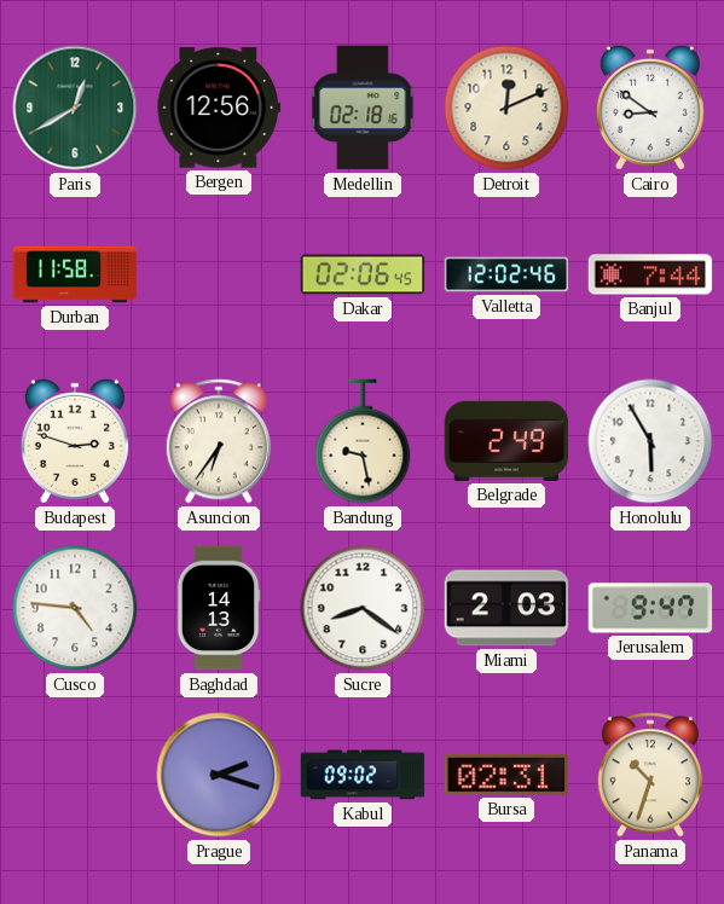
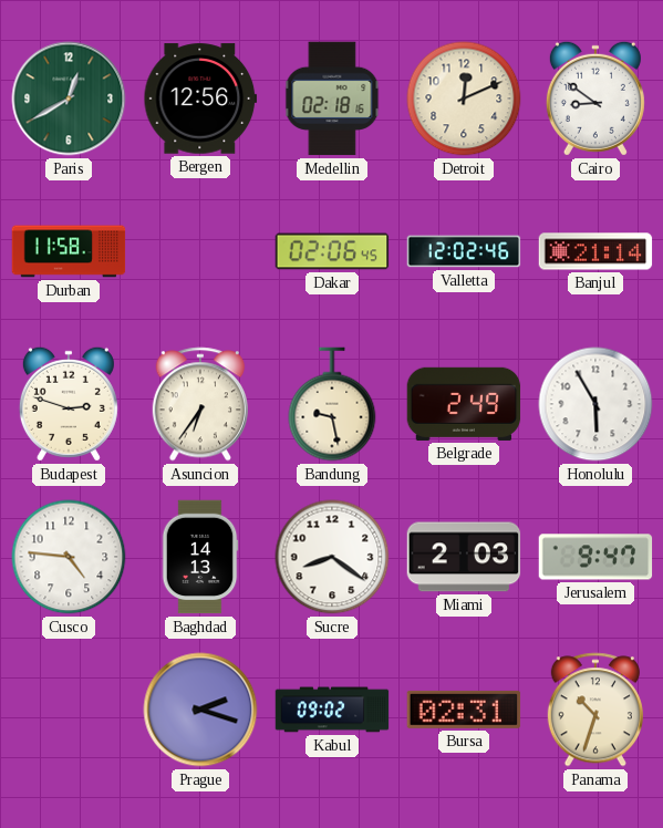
Banjul: 7:44 -> 21:14
